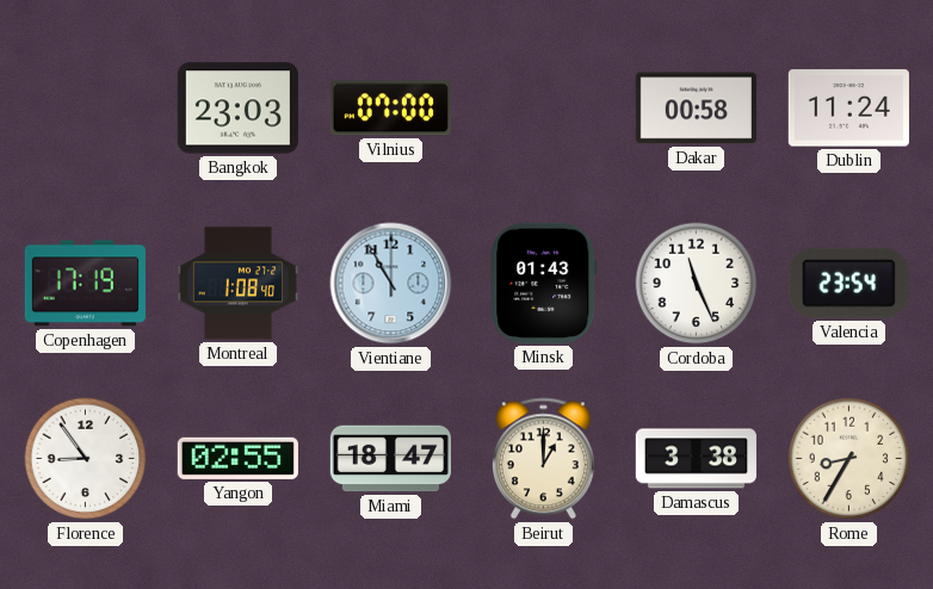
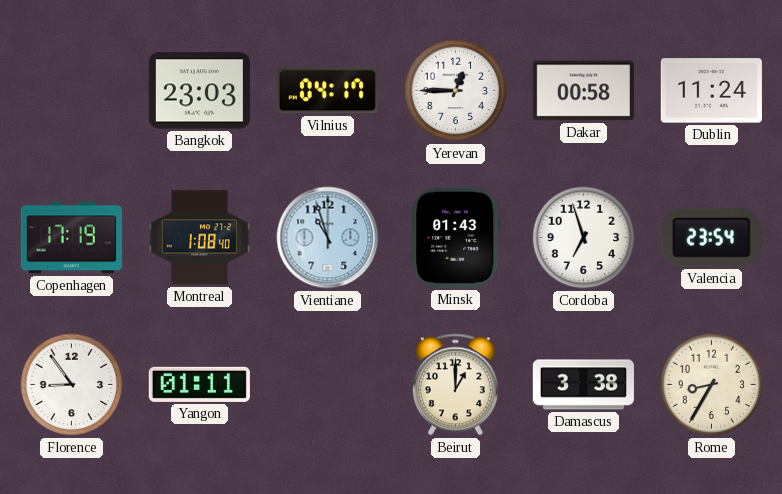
Vilnius: 07:00 -> 04:17
Yerevan: none -> 12:45
Vientiane: 10:55 -> 10:57
Cordoba: 11:26 -> 6:57
Yangon: 02:55 -> 01:11
Miami: 18:47 -> none
